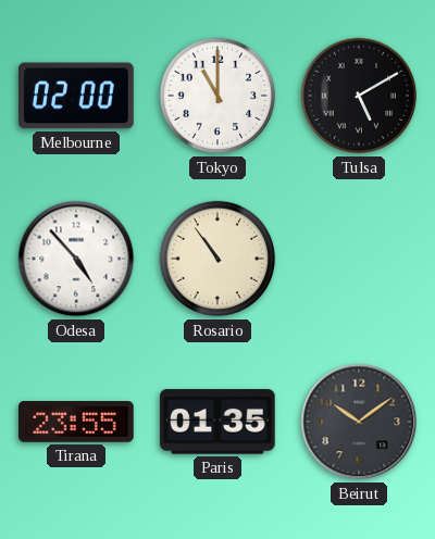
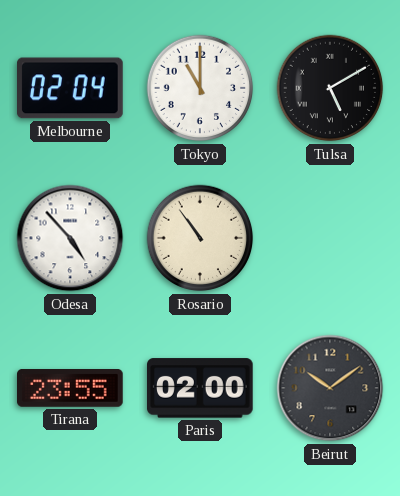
Melbourne: 02:00 -> 02:04
Paris: 01:35 -> 02:00
